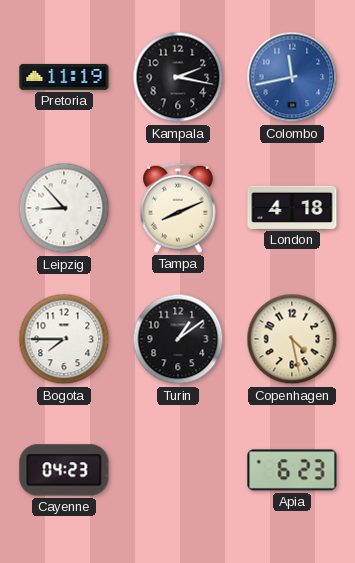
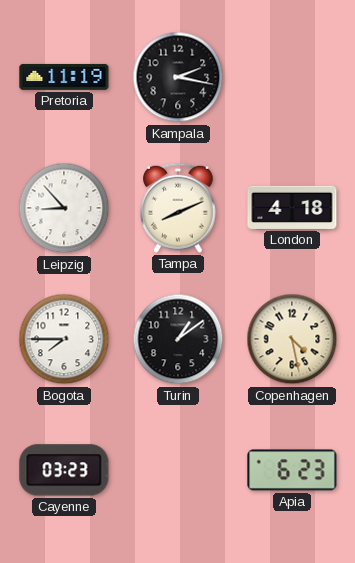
Colombo: 11:43 -> none
Cayenne: 04:23 -> 03:23
